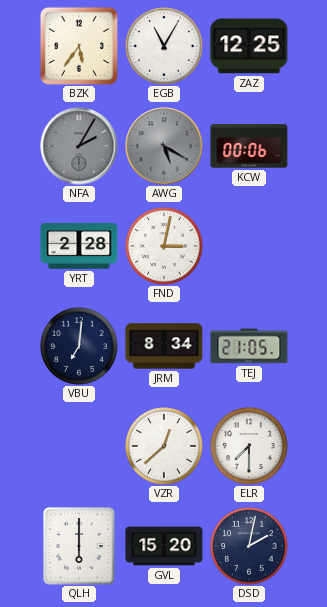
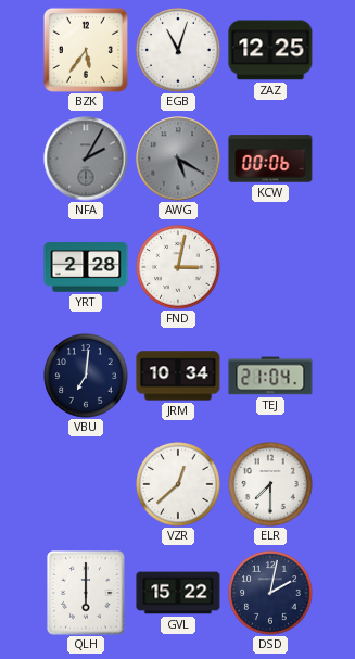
EGB: 11:05 -> 11:03
JRM: 8:34 -> 10:34
TEJ: 21:05 -> 21:04
GVL: 15:20 -> 15:22
